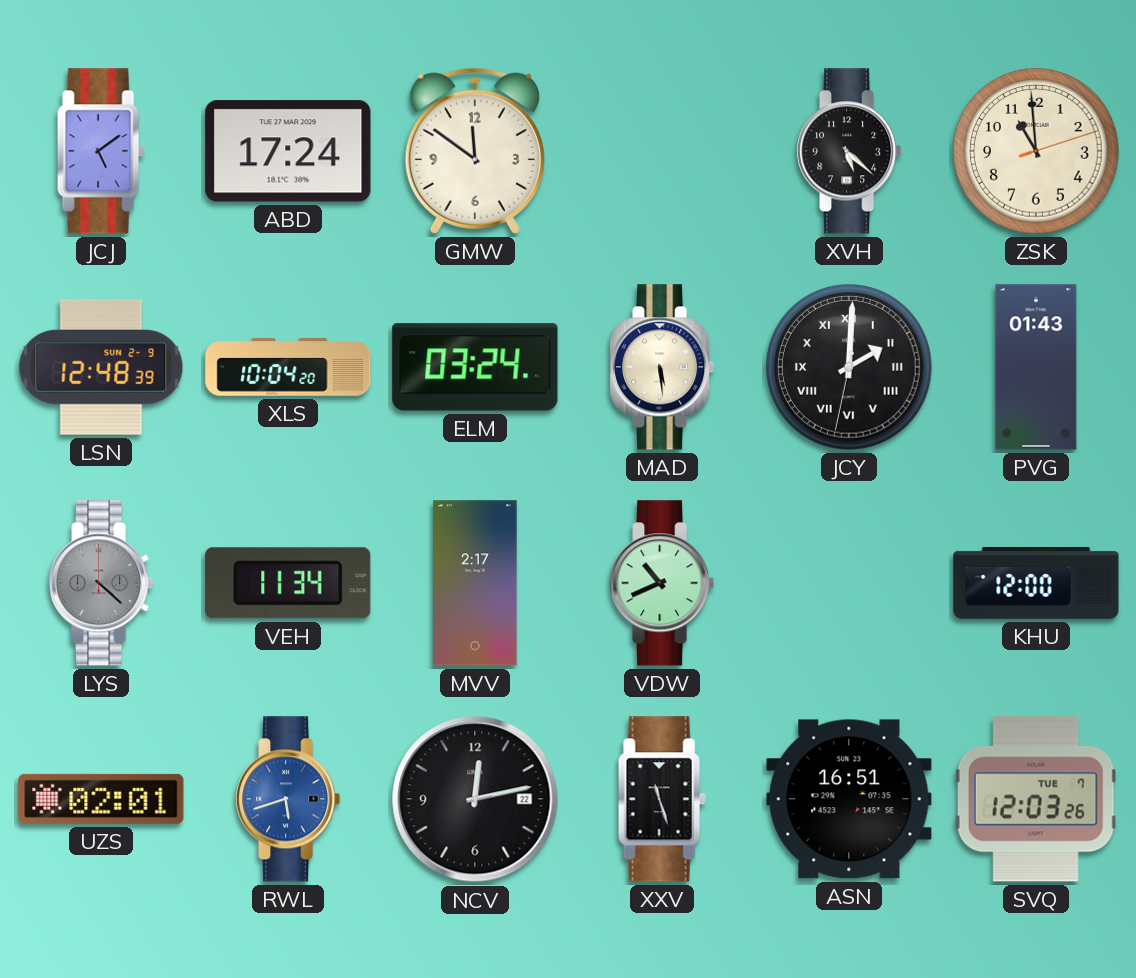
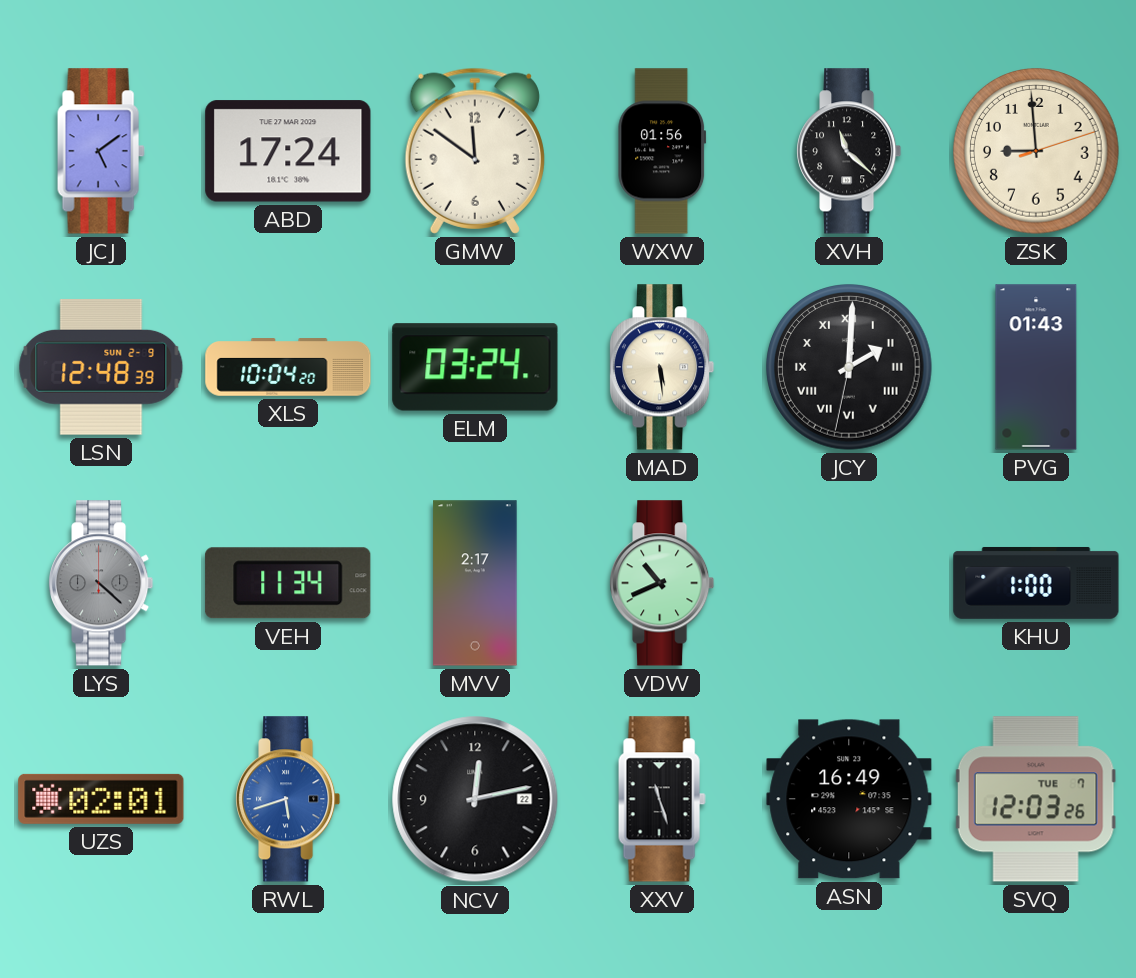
WXW: none -> 01:56
XVH: 5:22 -> 11:22
ZSK: 10:59 -> 8:59
KHU: 12:00 -> 1:00
ASN: 16:51 -> 16:49
